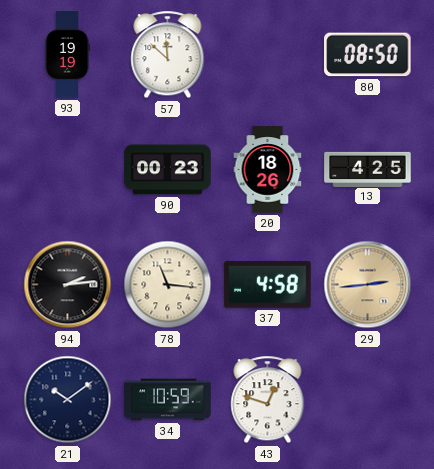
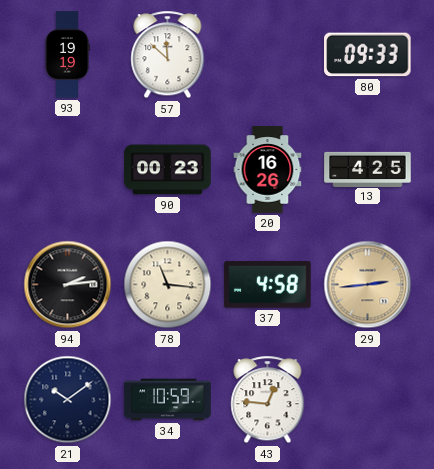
80: 08:50 -> 09:33
20: 18:26 -> 16:26
43: 12:48 -> 12:46
